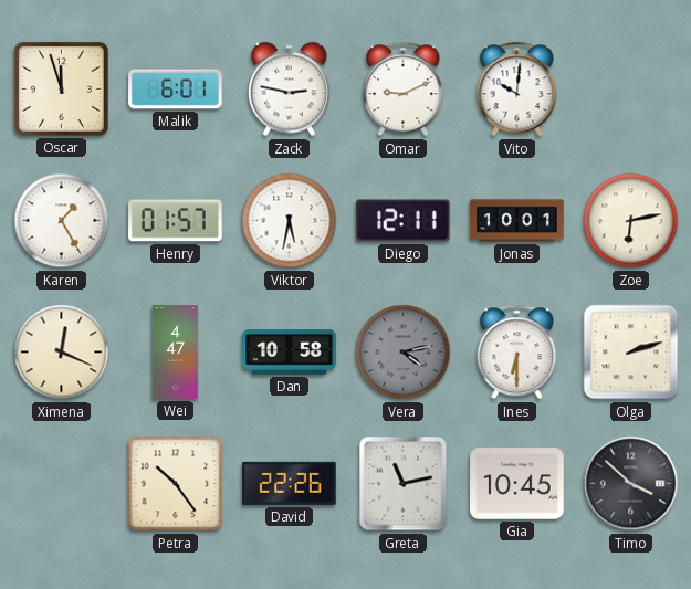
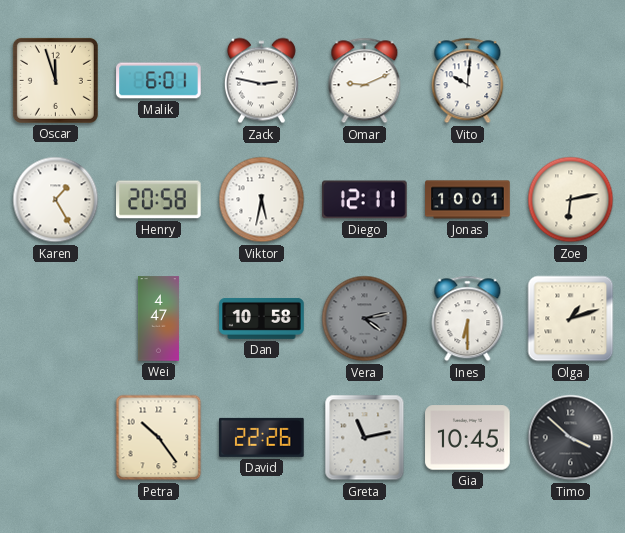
Henry: 01:57 -> 20:58
Ximena: 12:19 -> none
Olga: 2:12 -> 1:12
